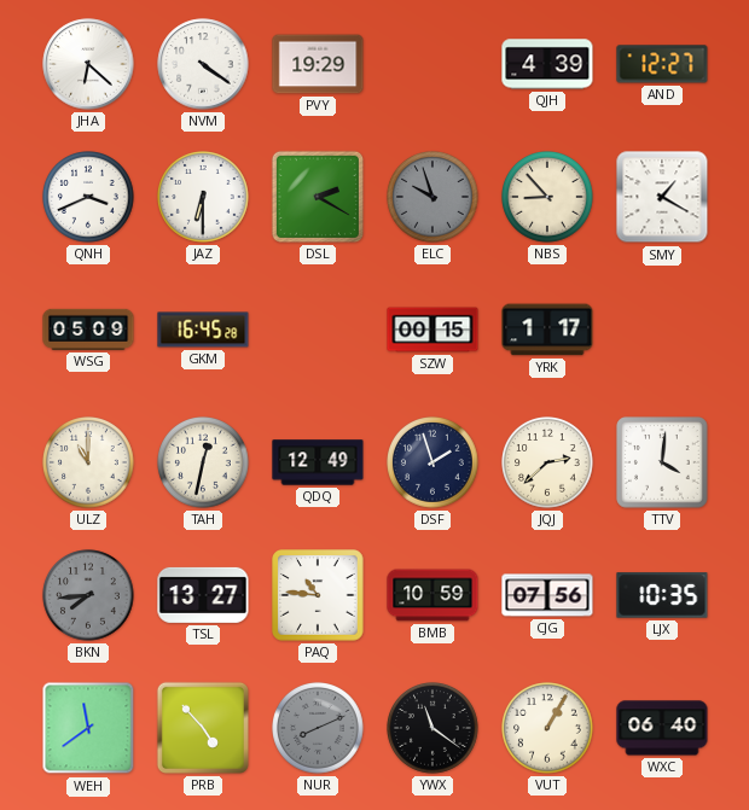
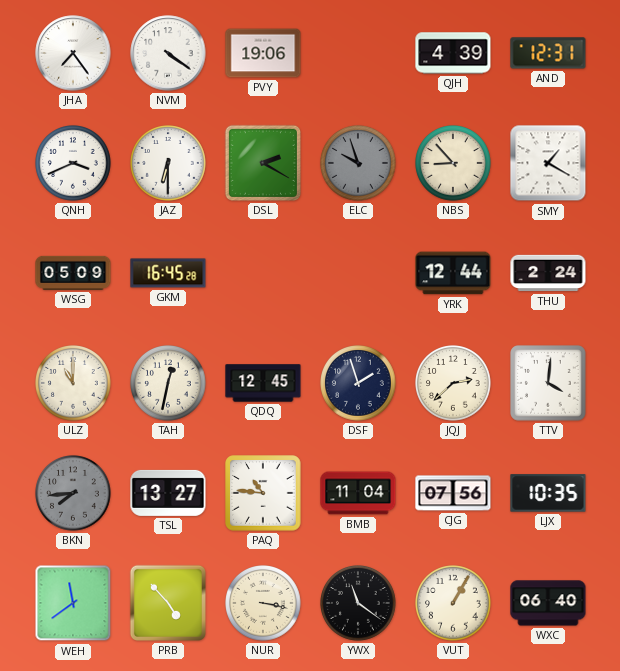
JHA: 6:22 -> 7:24
PVY: 19:29 -> 19:06
AND: 12:27 -> 12:31
SZW: 00:15 -> none
YRK: 1:17 -> 12:44
THU: none -> 2:24
QDQ: 12:49 -> 12:45
BMB: 10:59 -> 11:04
NUR: 8:11 -> 3:17
NUR dial: grey -> cream
